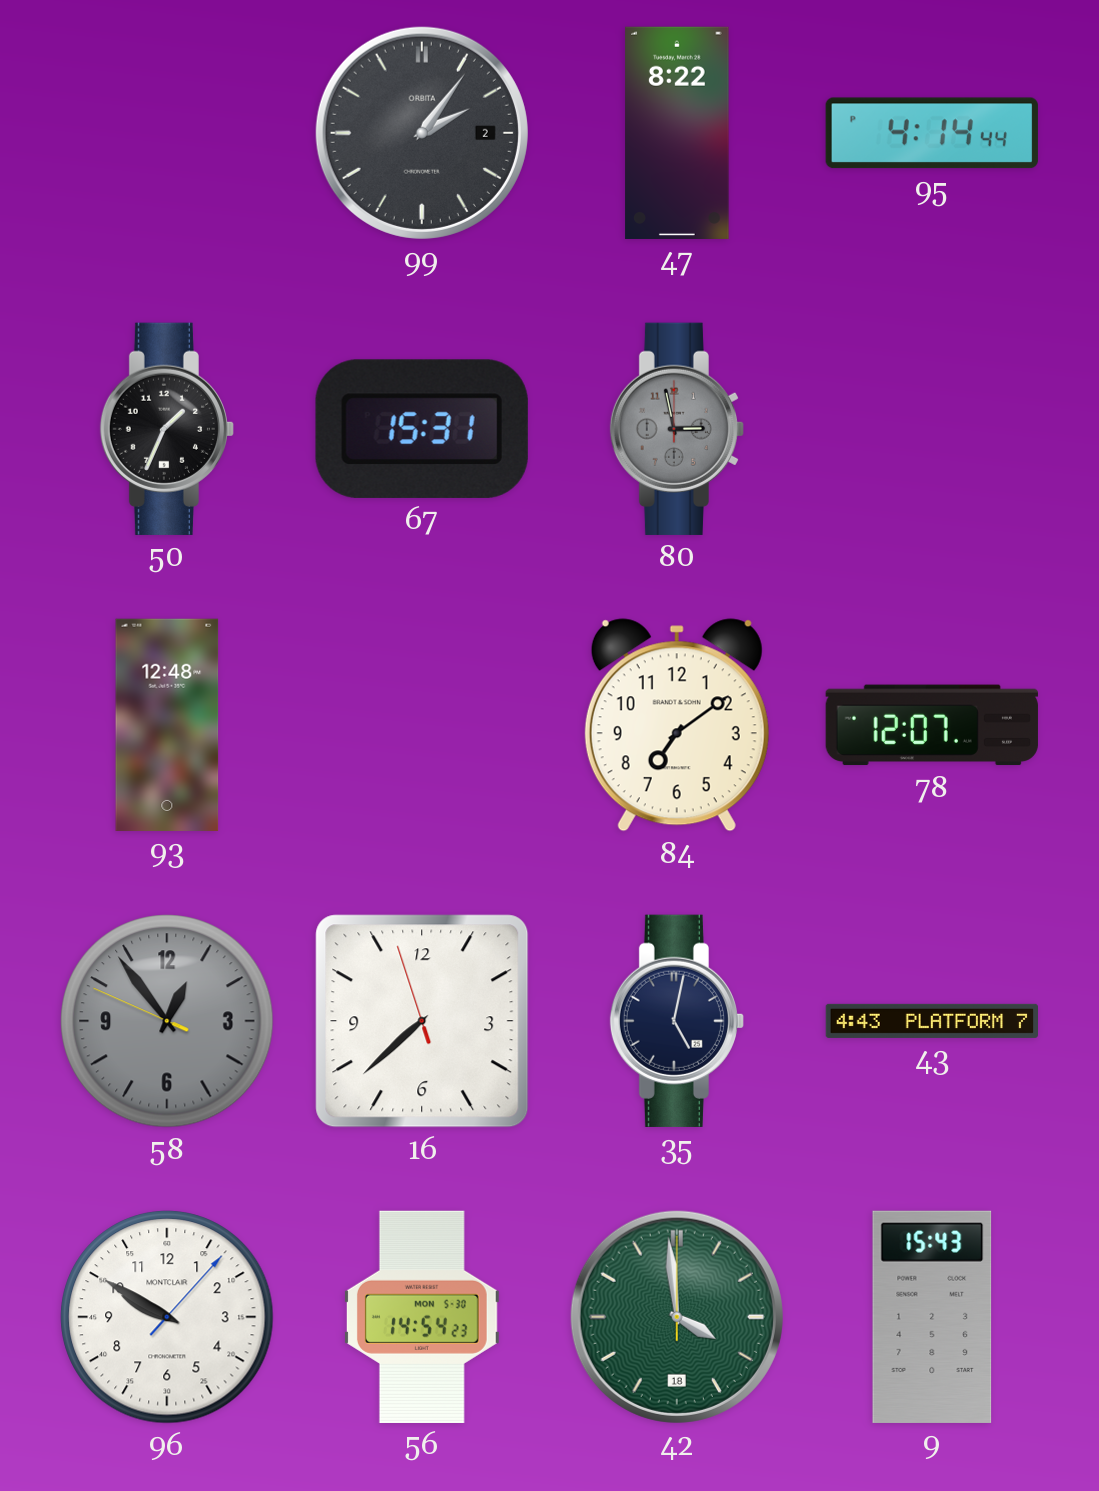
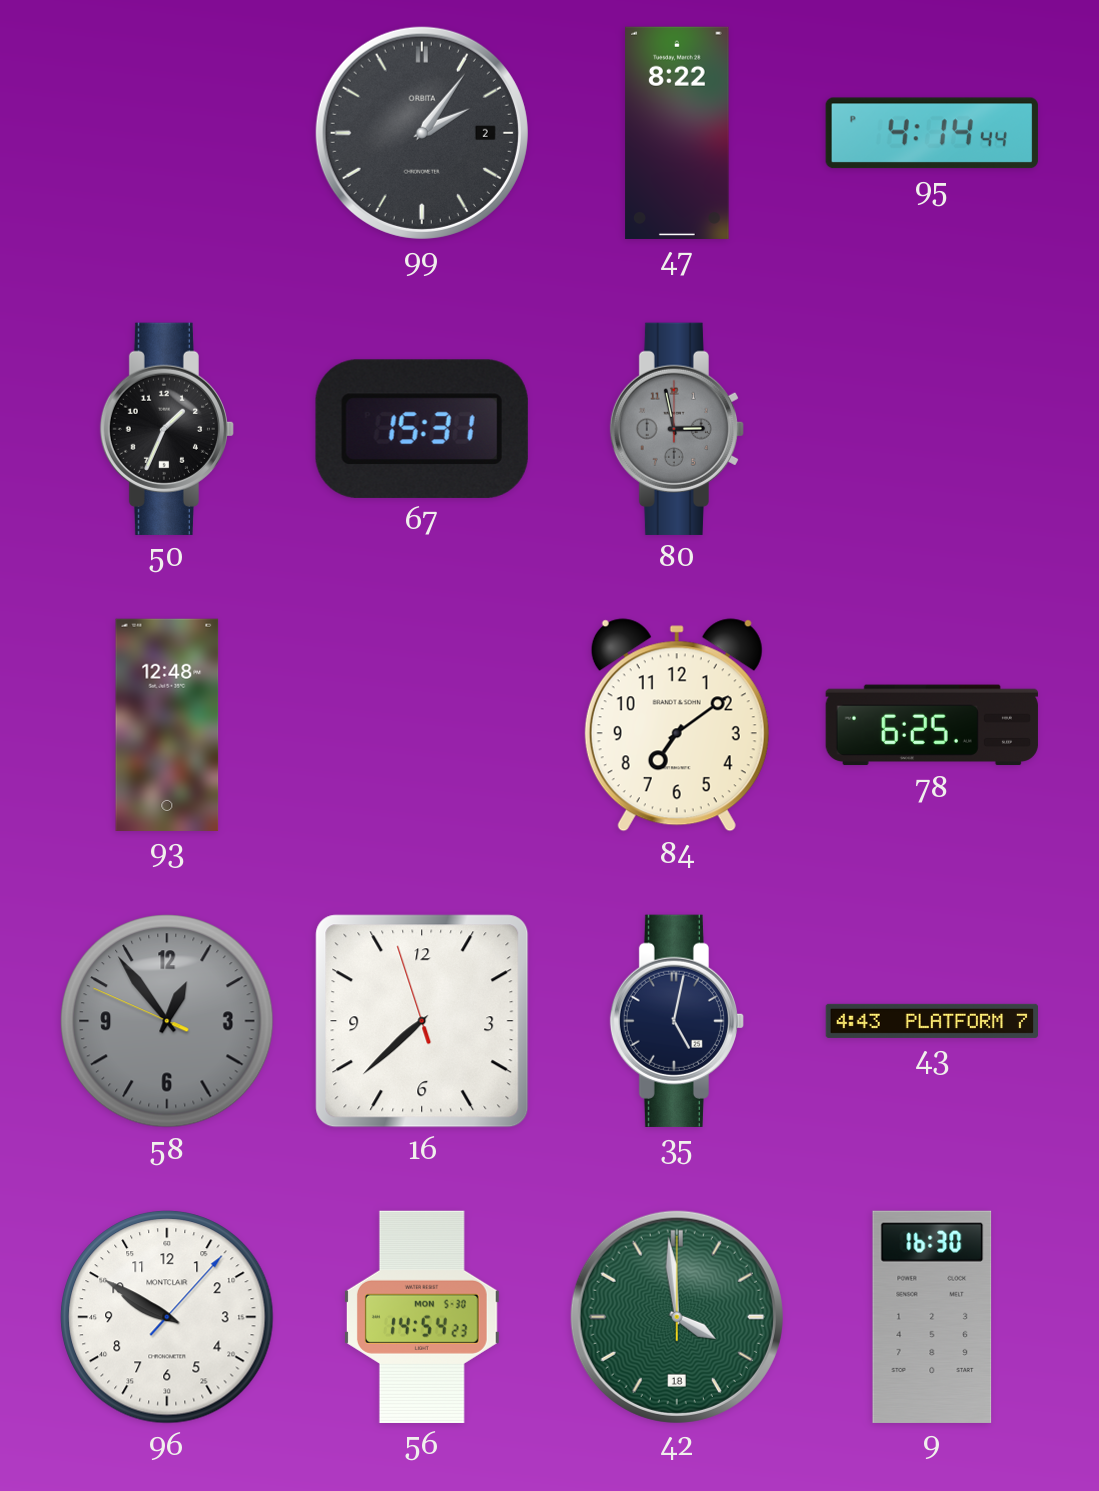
78: 12:07 -> 6:25
9: 15:43 -> 16:30
